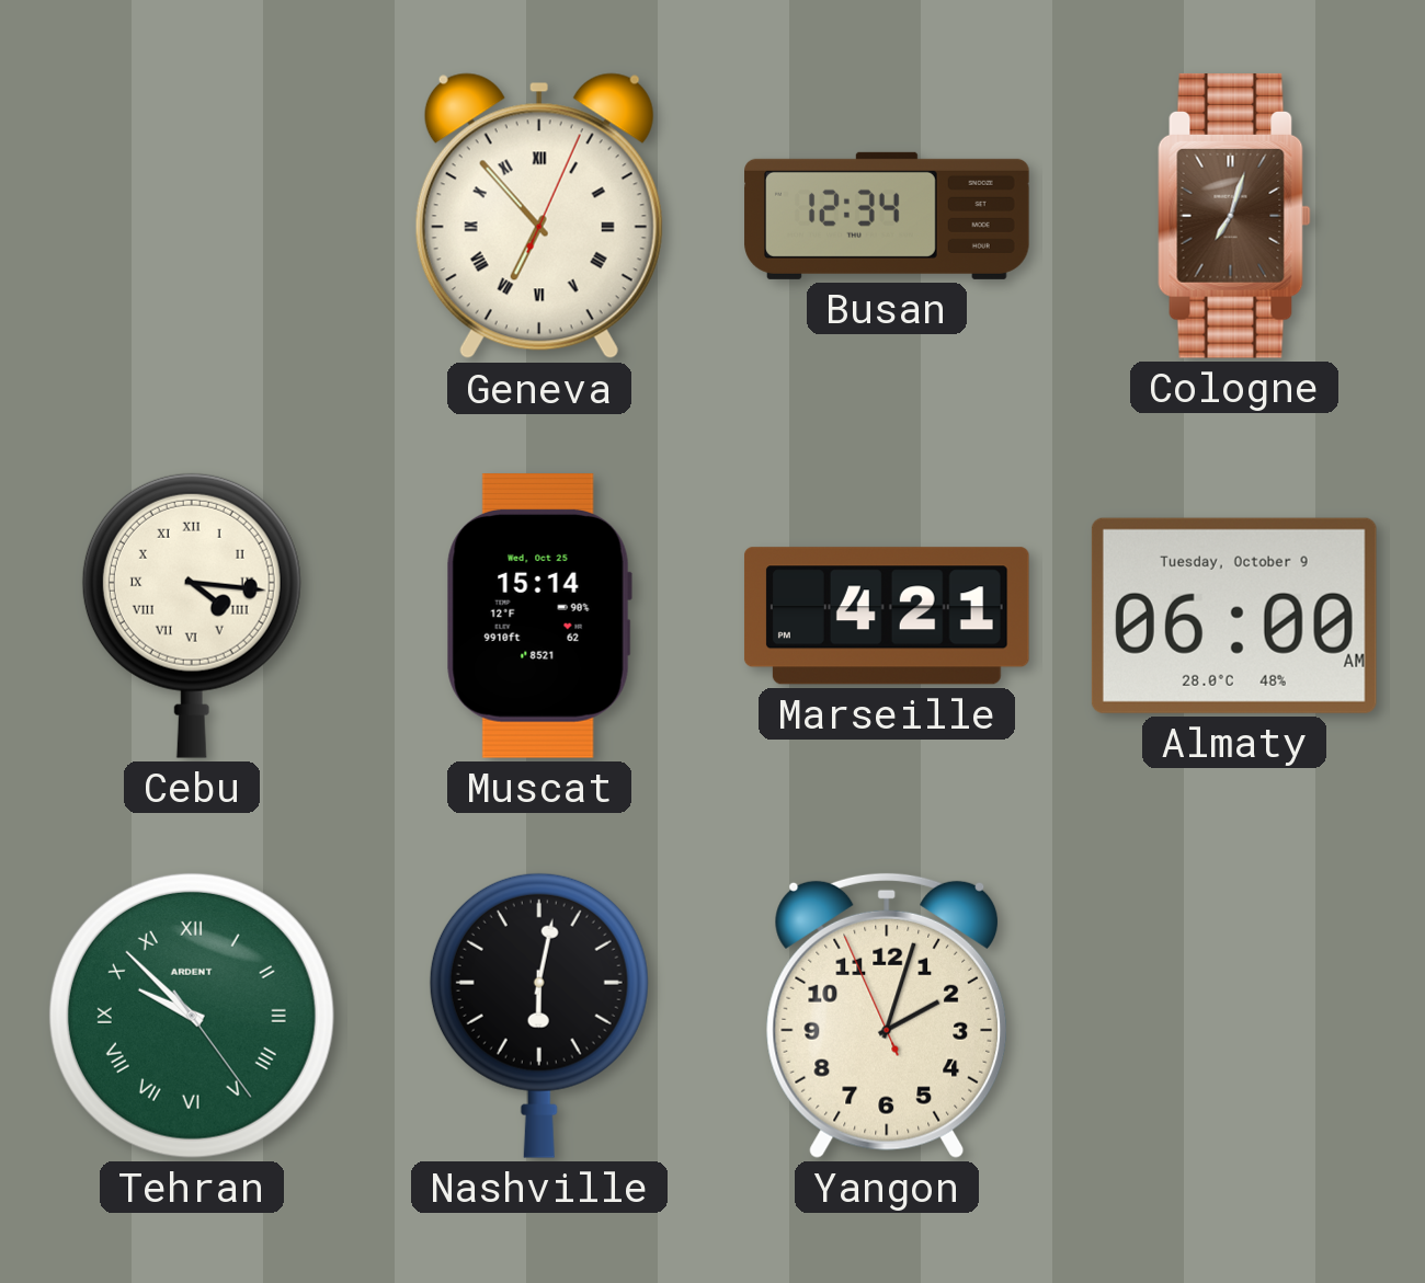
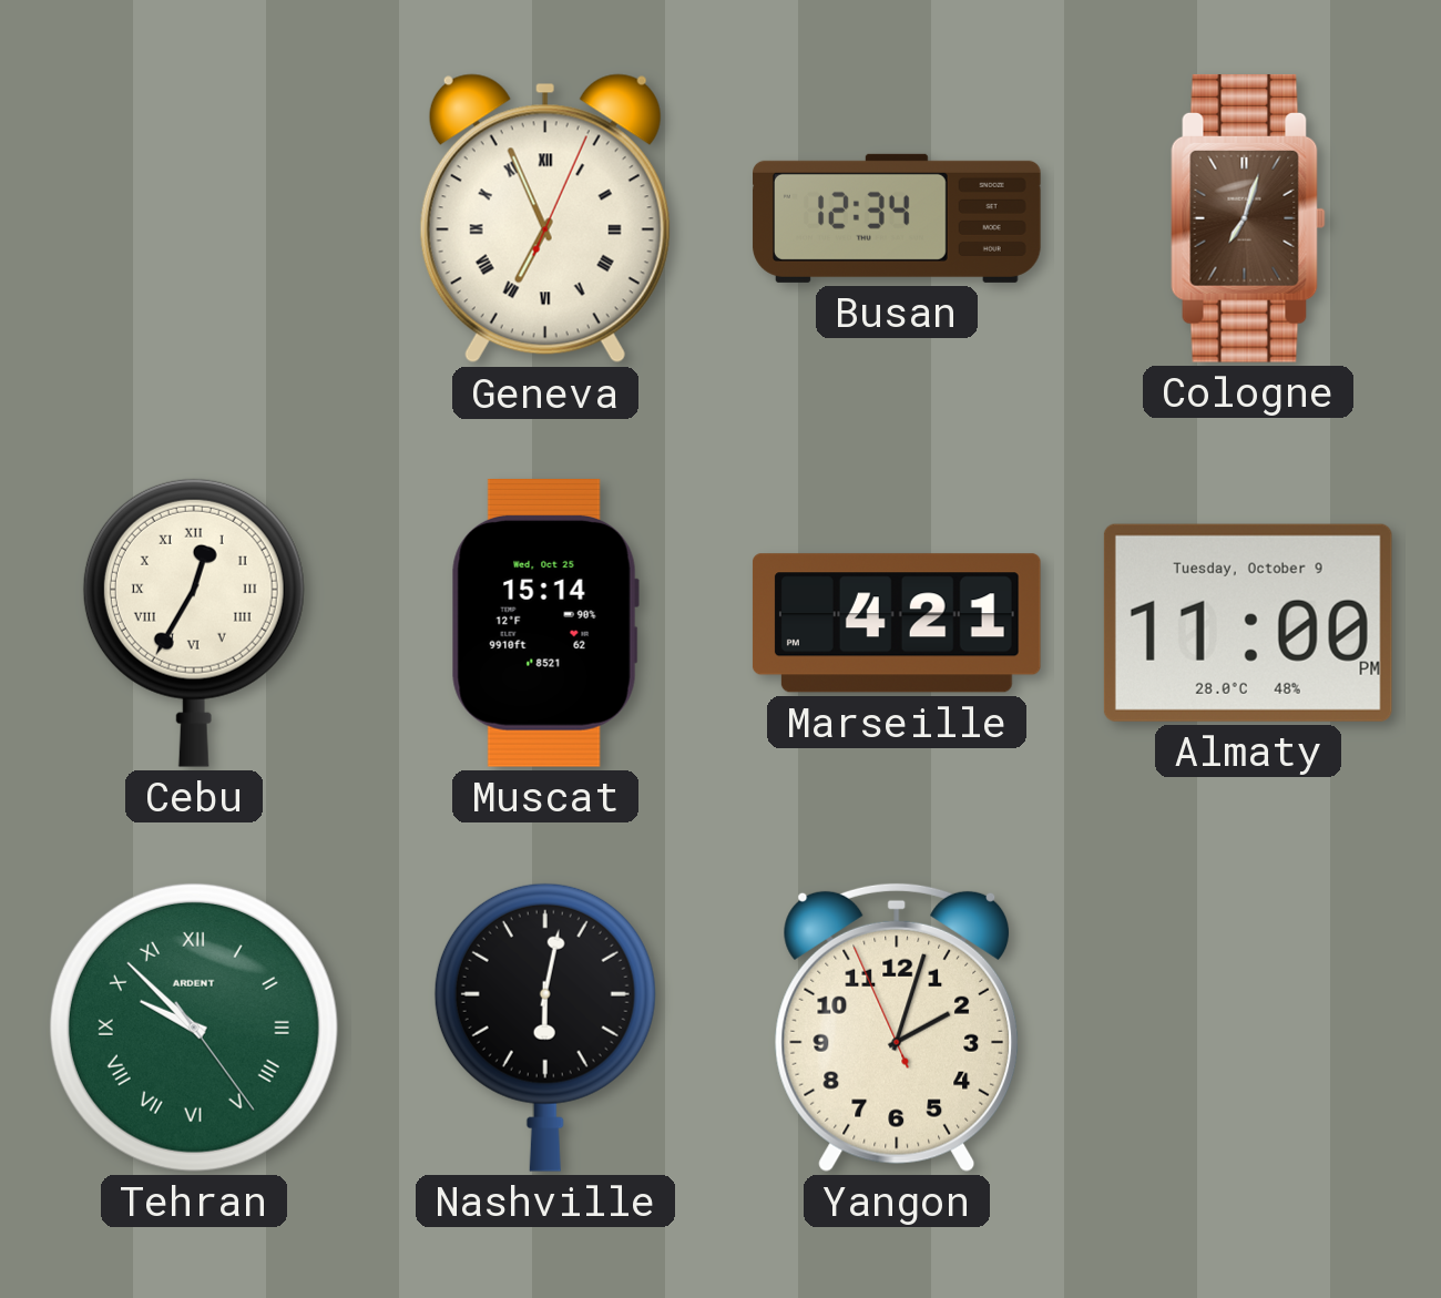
Geneva: 6:53 -> 6:56
Cebu: 4:16 -> 12:35
Almaty: 06:00 -> 11:00
